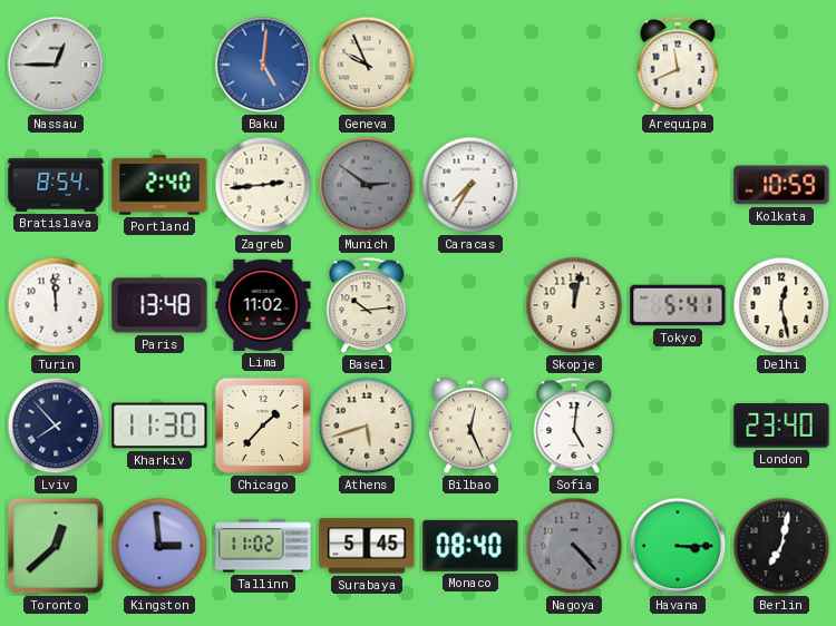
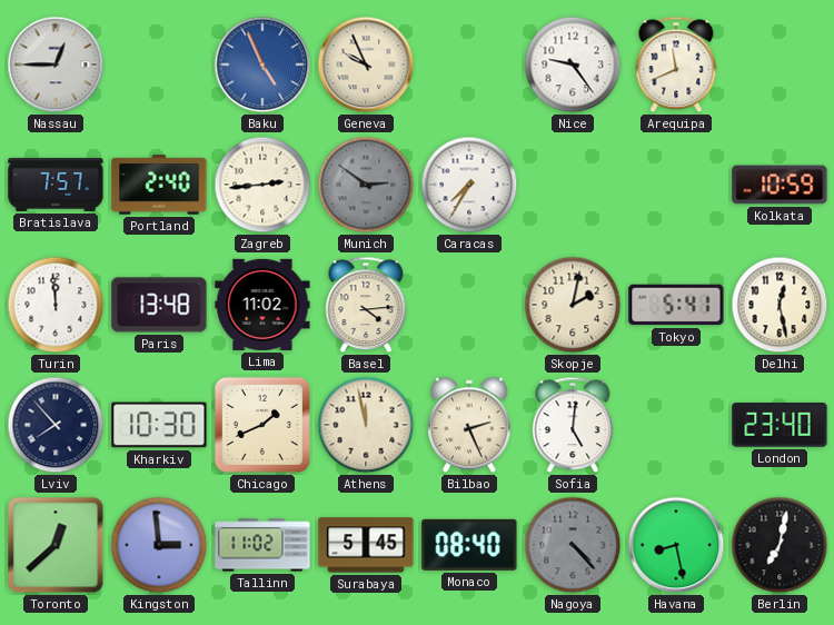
Baku: 5:01 -> 4:56
Nice: none -> 9:24
Bratislava: 8:54 -> 7:57
Basel: 10:14 -> 4:14
Skopje: 12:02 -> 2:02
Kharkiv: 11:30 -> 10:30
Chicago: 1:37 -> 1:41
Athens: 5:42 -> 11:58
Bilbao: 12:26 -> 2:26
Havana: 3:15 -> 8:28
